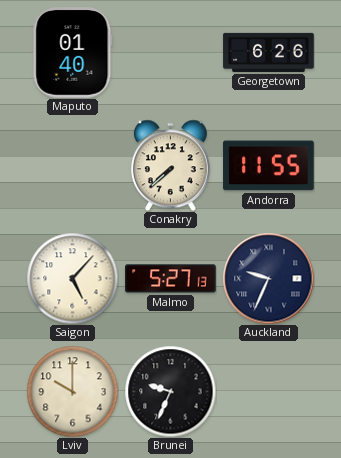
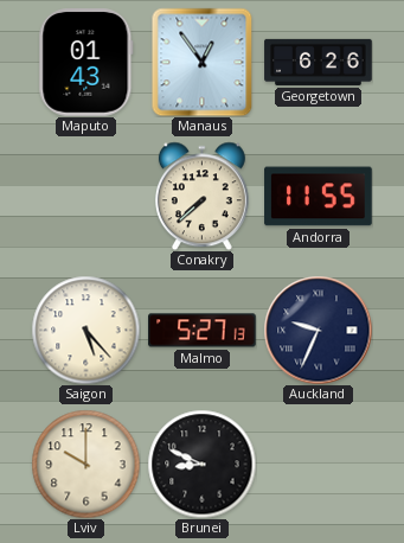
Maputo: 01:40 -> 01:43
Manaus: none -> 12:54
Saigon: 5:07 -> 5:23
Brunei: 9:34 -> 8:49
